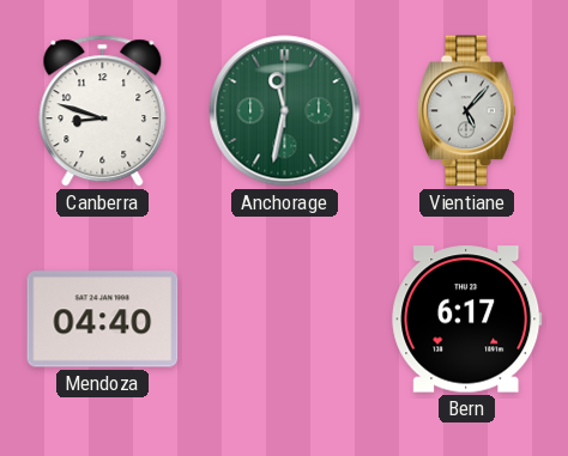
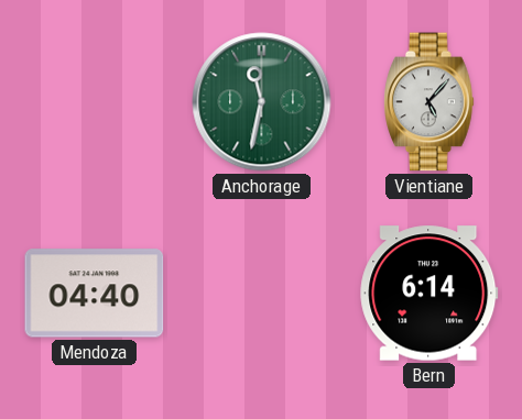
Canberra: 8:48 -> none
Bern: 6:17 -> 6:14
